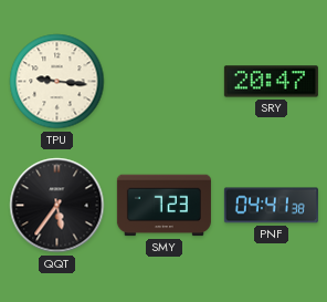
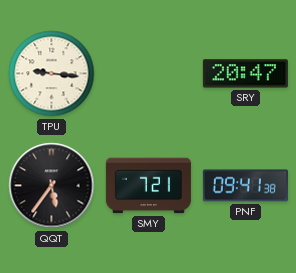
SMY: 7:23 -> 7:21
PNF: 04:41 -> 09:41
